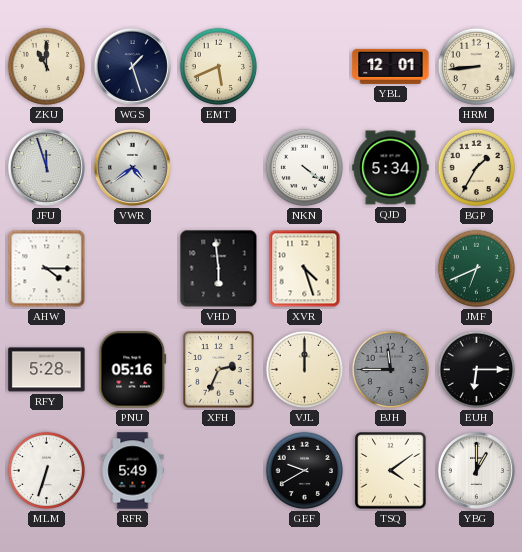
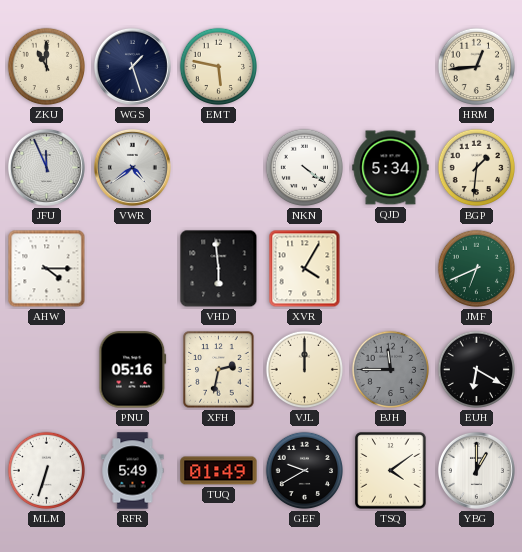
EMT: 5:41 -> 5:47
YBL: 12:01 -> none
HRM: 8:44 -> 12:44
JFU: 11:57 -> 11:56
BGP: 1:35 -> 1:31
XVR: 4:27 -> 4:05
RFY: 5:28 -> none
XFH: 2:34 -> 2:32
EUH: 6:15 -> 6:20
TUQ: none -> 01:49
